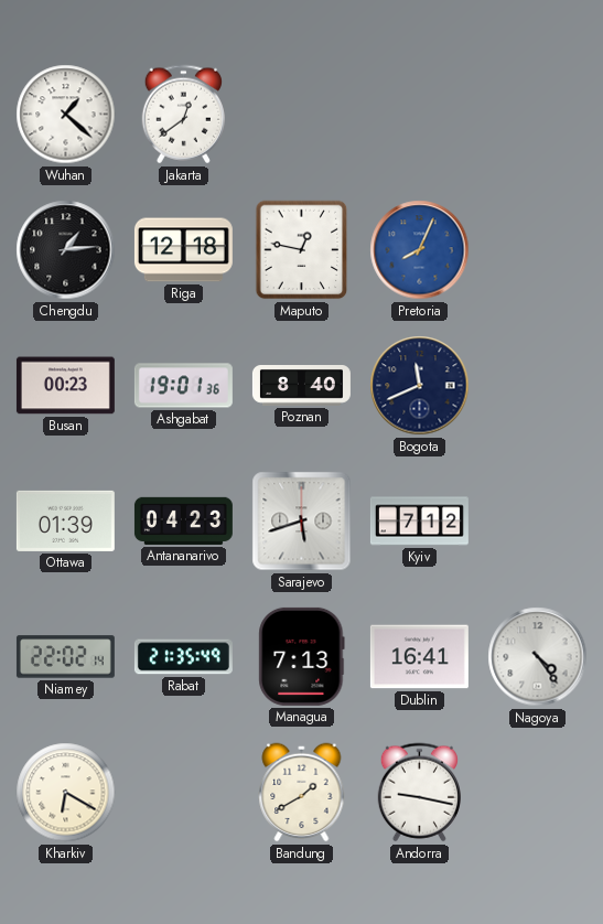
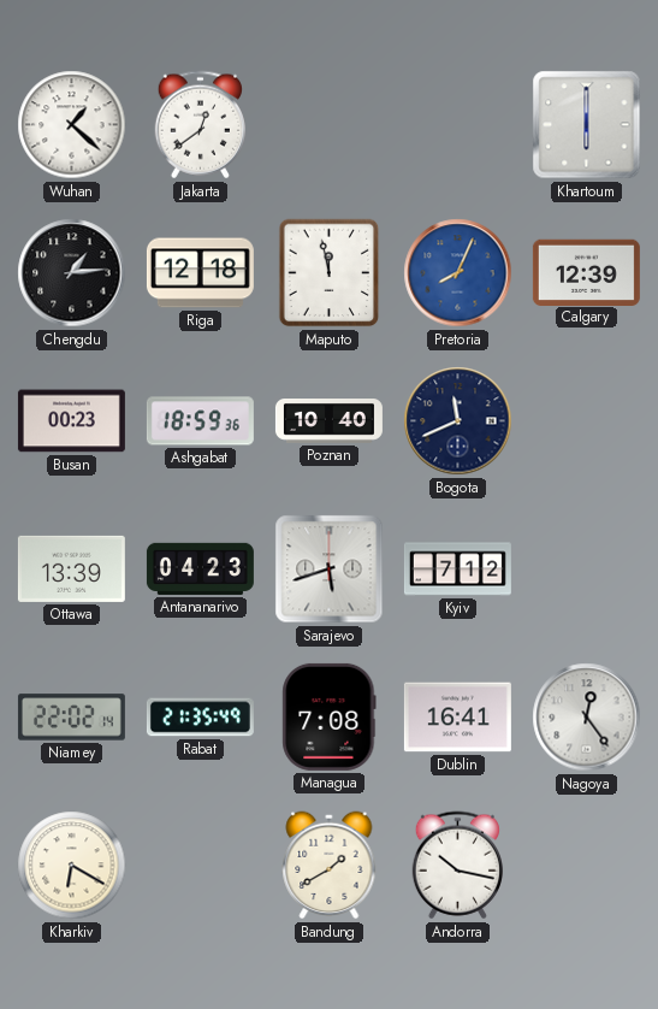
Khartoum: none -> 6:00
Maputo: 12:47 -> 11:58
Calgary: none -> 12:39
Ashgabat: 19:01 -> 18:59
Poznan: 8:40 -> 10:40
Ottawa: 01:39 -> 13:39
Managua: 7:13 -> 7:08
Nagoya: 4:24 -> 12:24
Andorra: 9:17 -> 10:17
